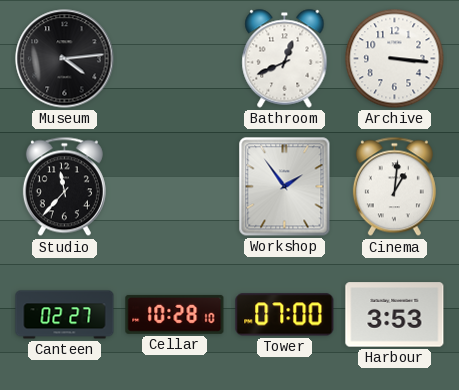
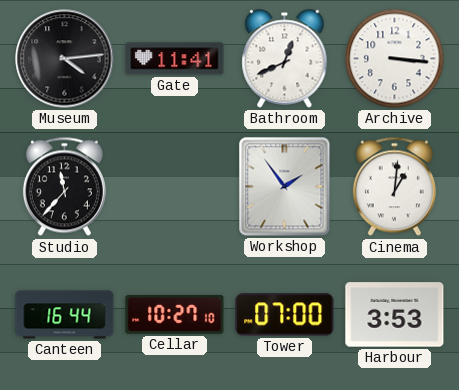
Gate: none -> 11:41
Canteen: 02:27 -> 16:44
Cellar: 10:28 -> 10:27
